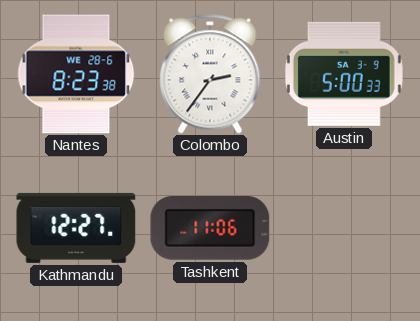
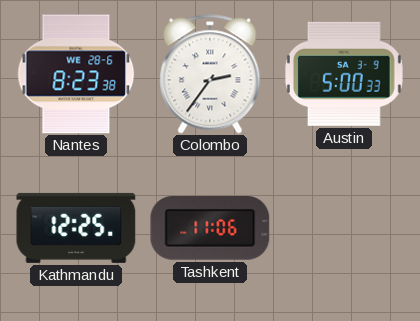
Kathmandu: 12:27 -> 12:25
